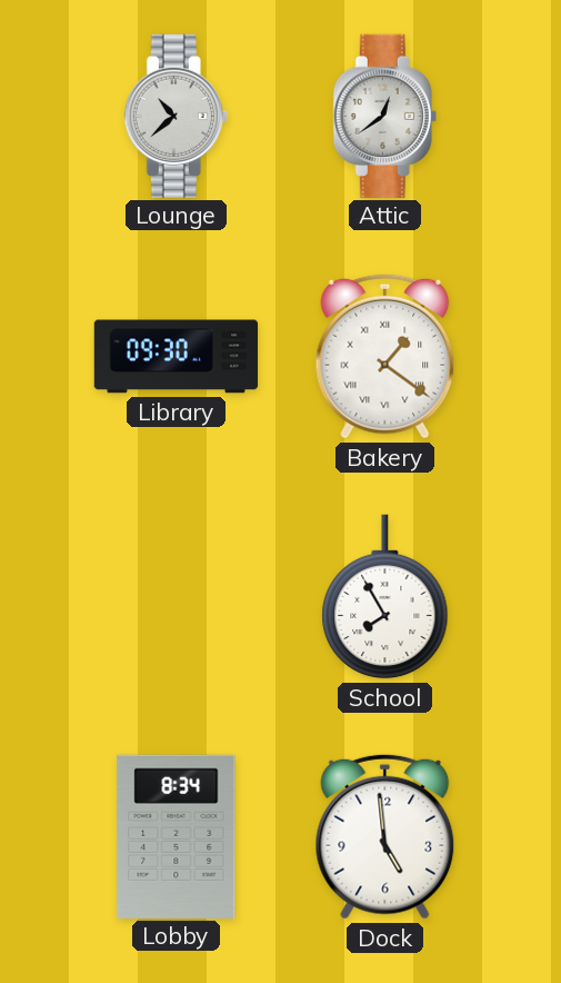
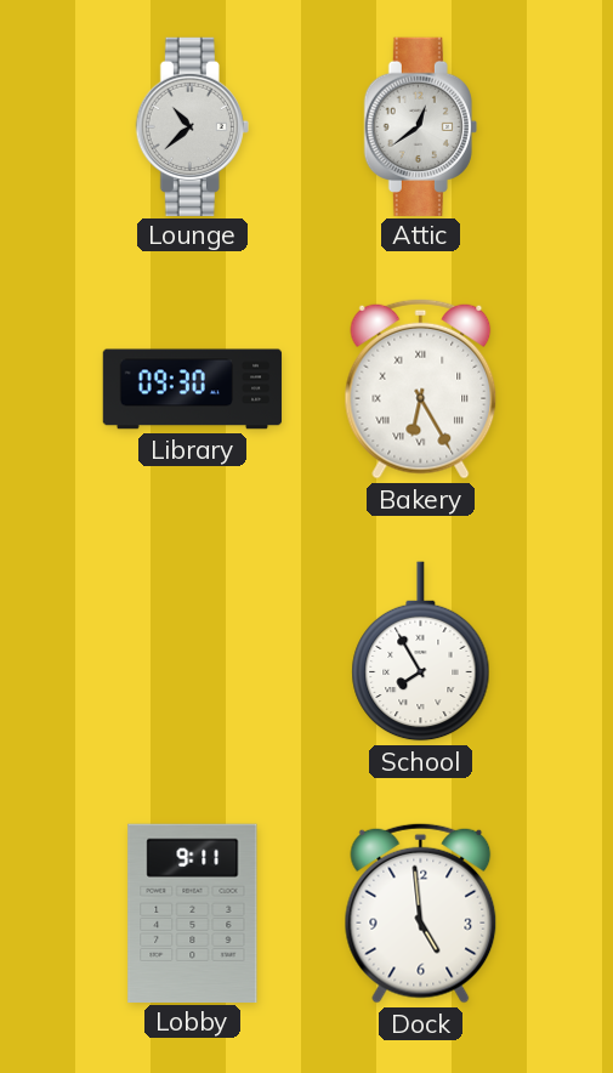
Bakery: 1:21 -> 6:25
Lobby: 8:34 -> 9:11
